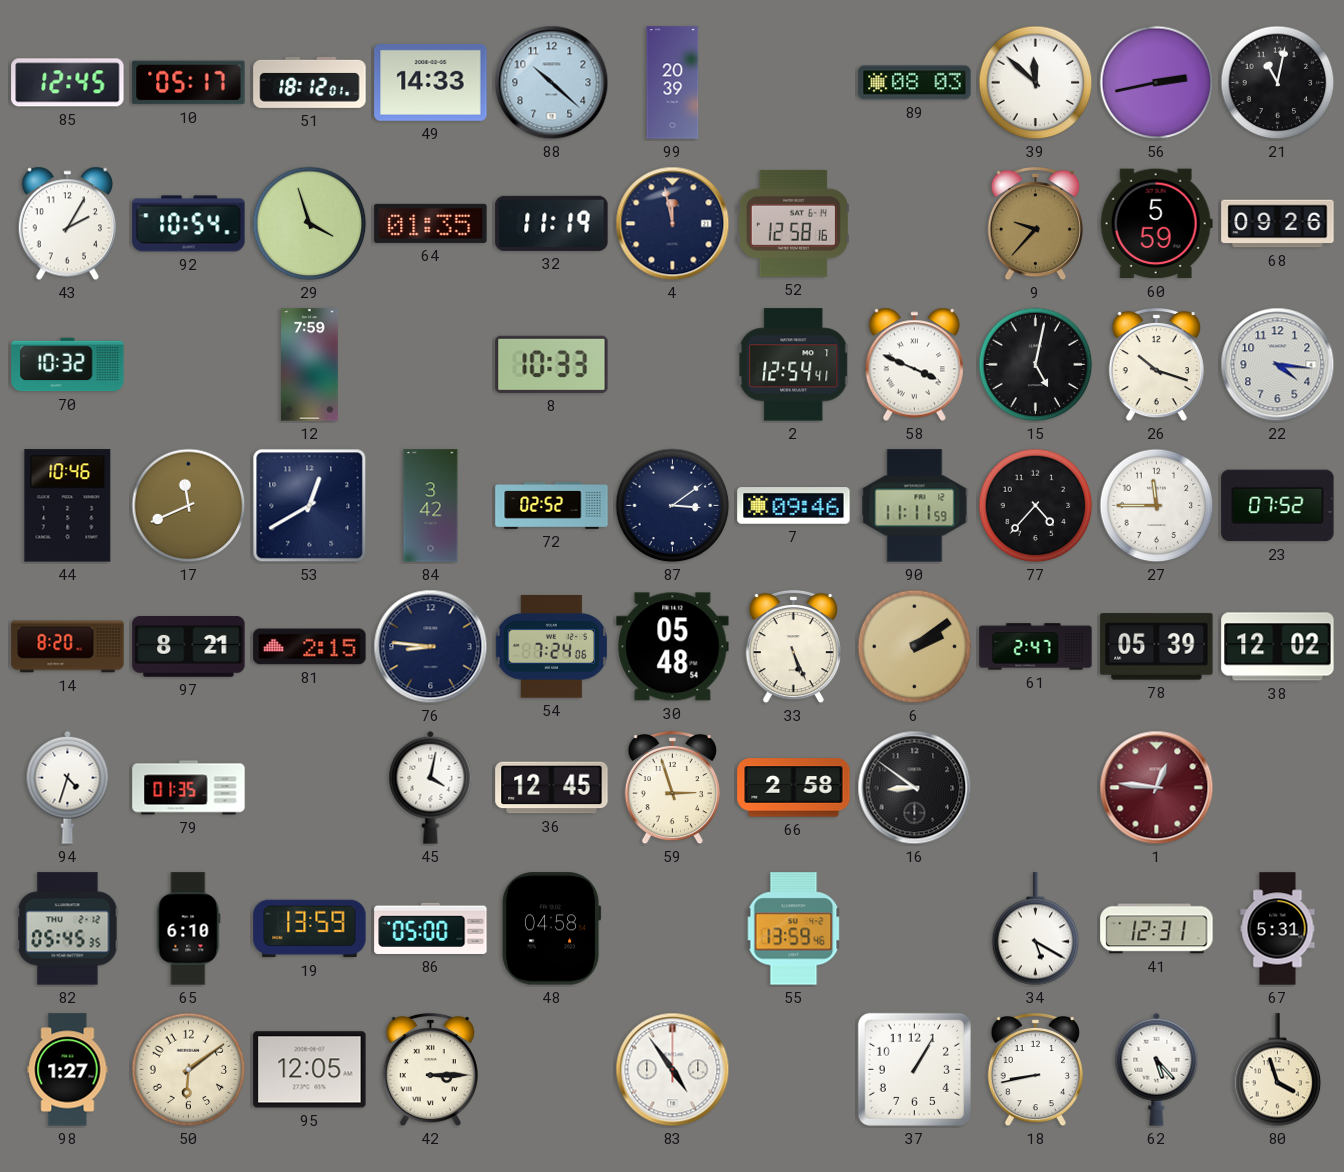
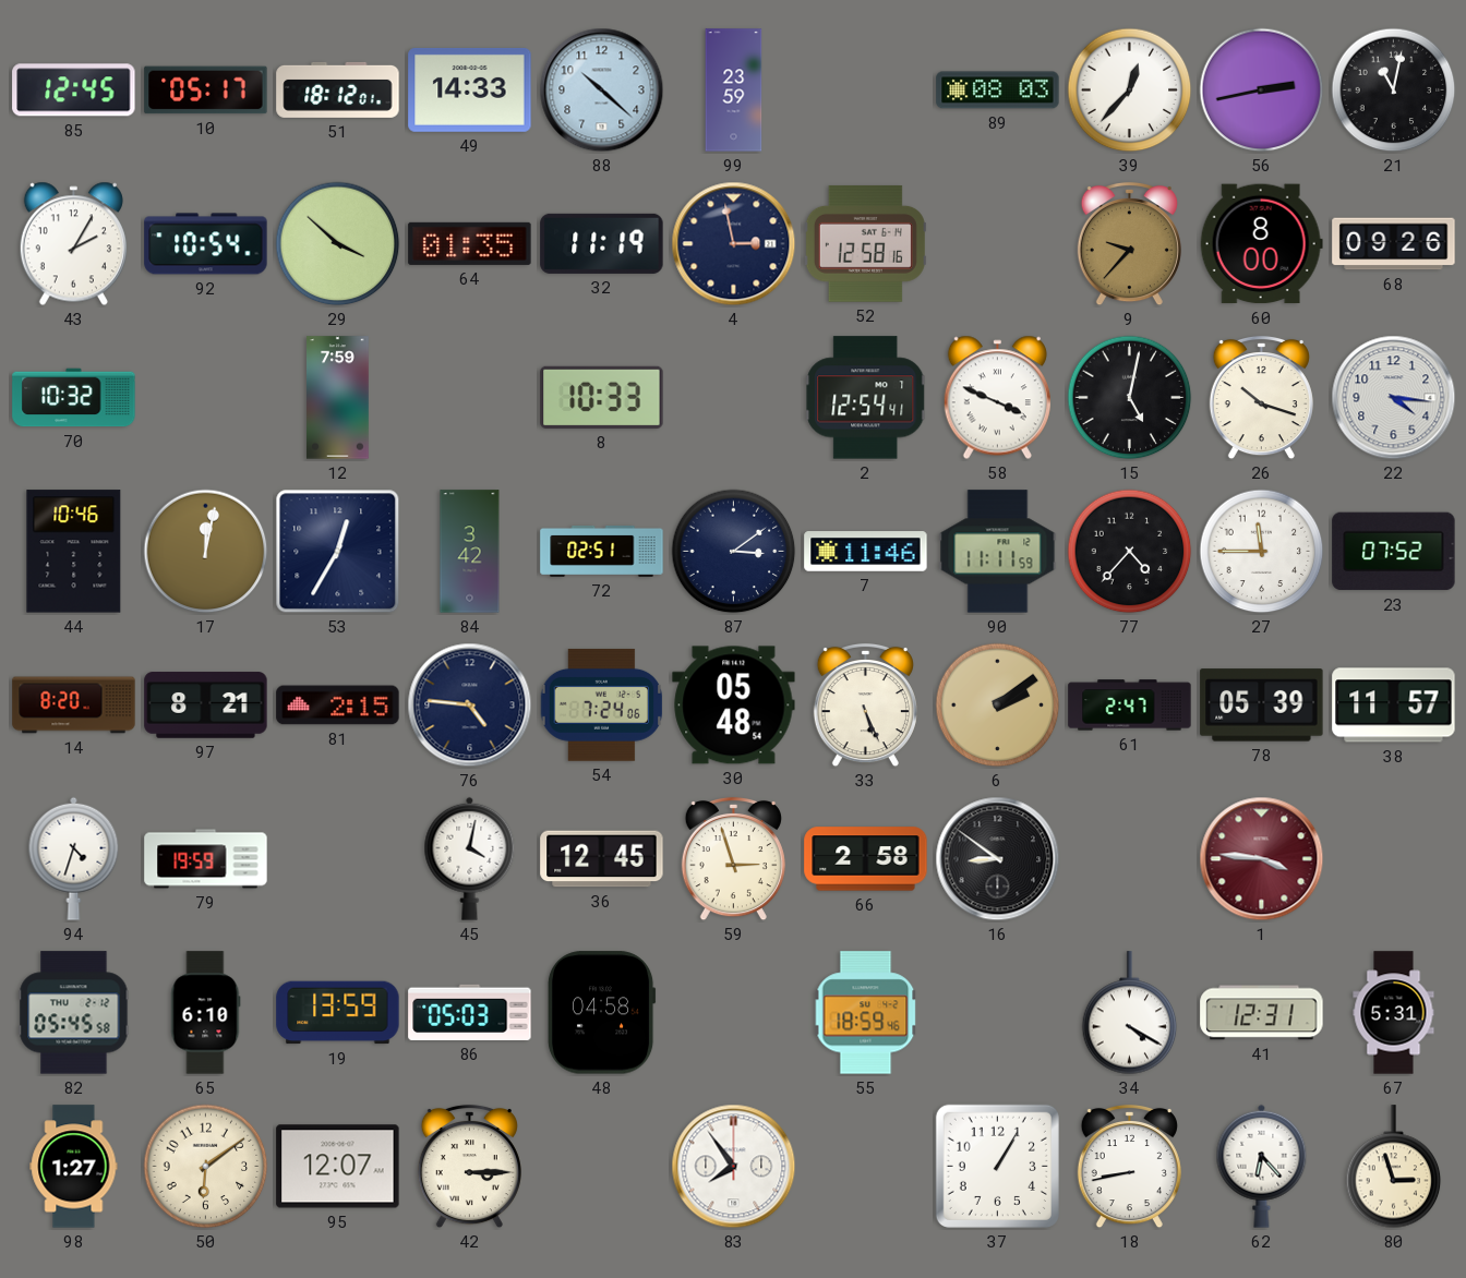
99: 20:39 -> 23:59
39: 11:52 -> 12:37
29: 3:57 -> 3:52
4: 11:58 -> 2:58
60: 5:59 -> 8:00
17: 11:41 -> 12:02
53: 12:40 -> 12:35
72: 02:52 -> 02:51
7: 09:46 -> 11:46
76: 8:46 -> 4:46
38: 12:02 -> 11:57
79: 01:35 -> 19:59
1: 12:46 -> 3:46
82: 05:45:35 -> 05:45:58
86: 05:00 -> 05:03
55: 13:59 -> 18:59
34: 5:20 -> 4:20
95: 12:05 -> 12:07
83: 4:54 -> 7:54
62: 5:23 -> 6:23
80: 3:57 -> 2:57
